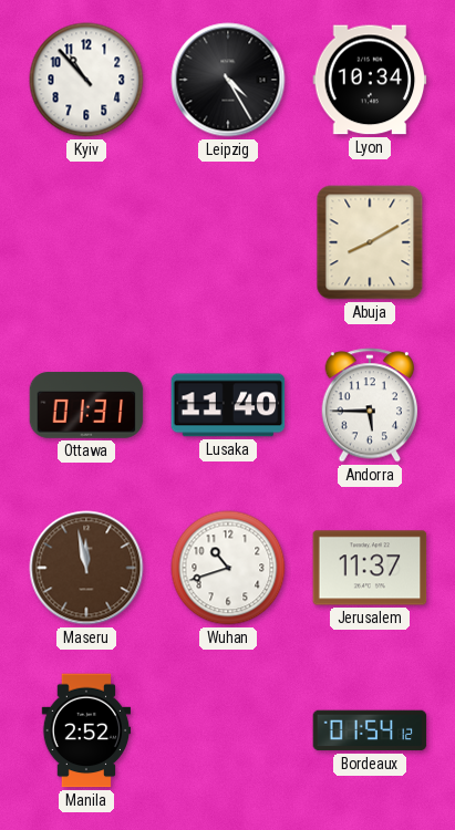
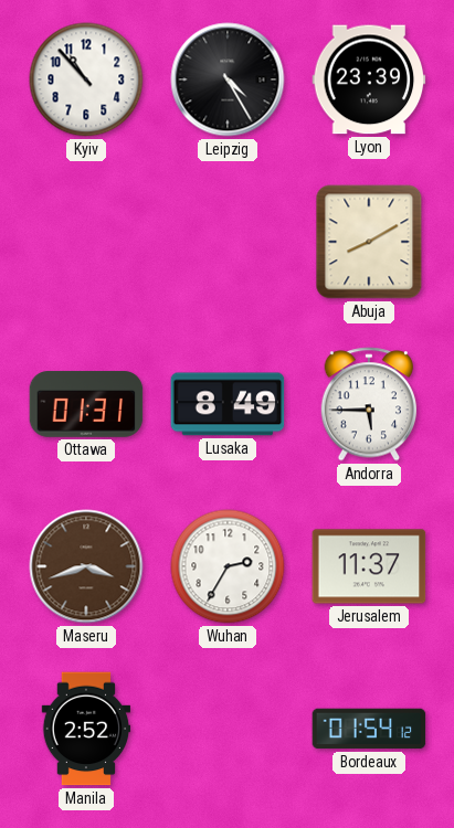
Lyon: 10:34 -> 23:39
Lusaka: 11:40 -> 8:49
Maseru: 11:58 -> 3:42
Wuhan: 10:42 -> 2:35
